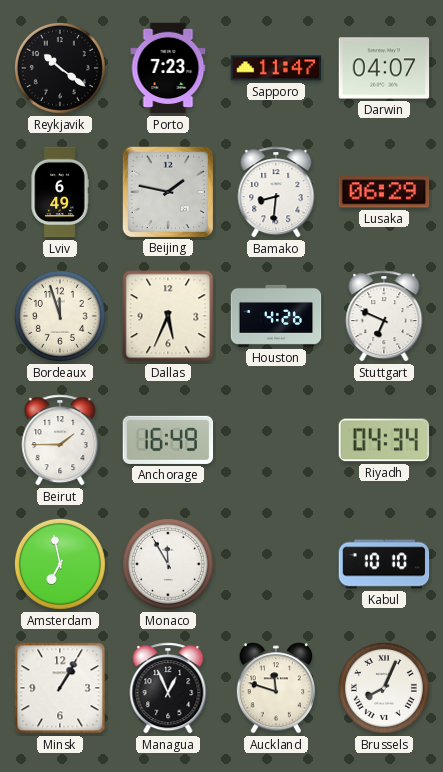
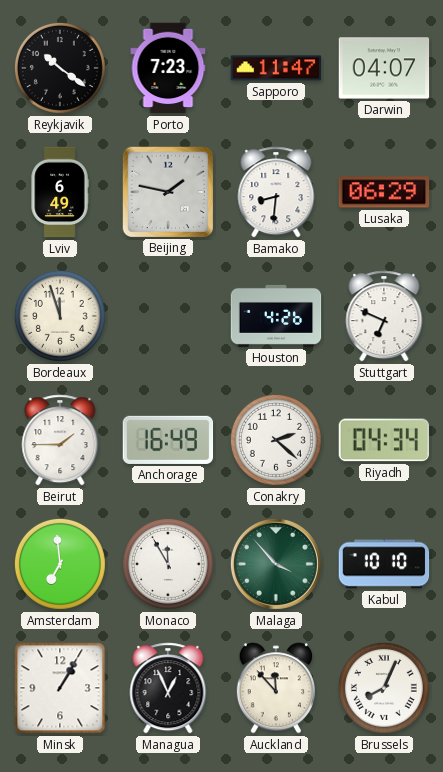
Dallas: 5:34 -> none
Conakry: none -> 2:22
Amsterdam: 6:58 -> 6:59
Malaga: none -> 3:53
Auckland: 11:48 -> 11:53
